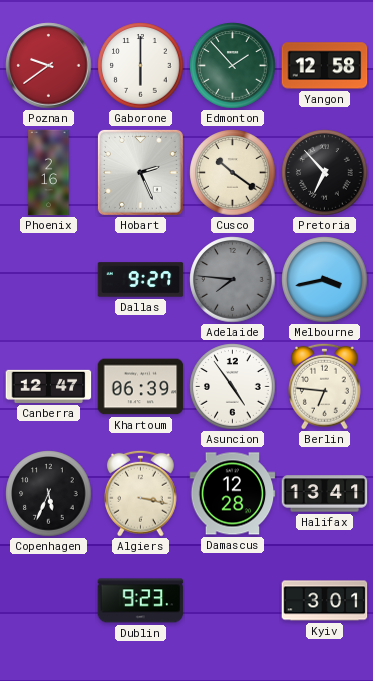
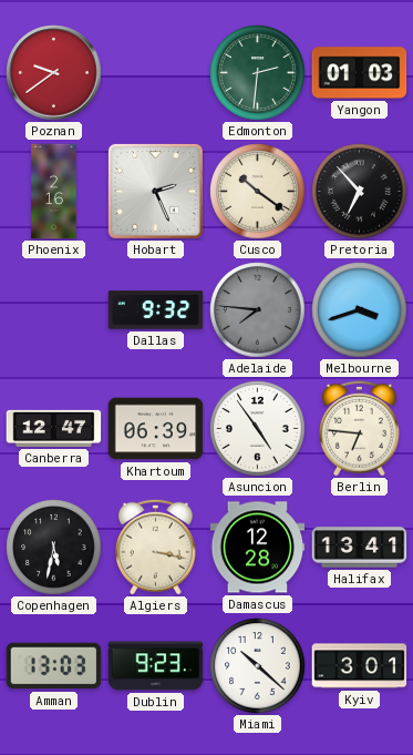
Gaborone: 6:00 -> none
Edmonton: 1:53 -> 2:31
Yangon: 12:58 -> 01:03
Dallas: 9:27 -> 9:32
Melbourne: 3:43 -> 3:42
Copenhagen: 5:34 -> 5:32
Amman: none -> 13:03
Miami: none -> 10:22
